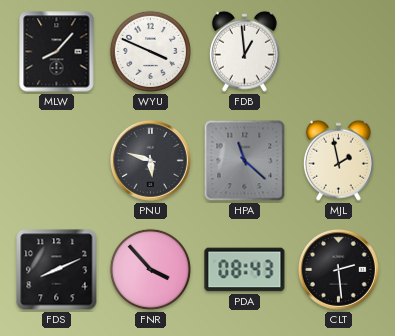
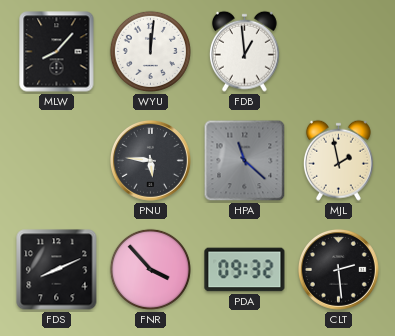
WYU: 3:49 -> 12:01
PNU: 5:48 -> 5:46
PDA: 08:43 -> 09:32
